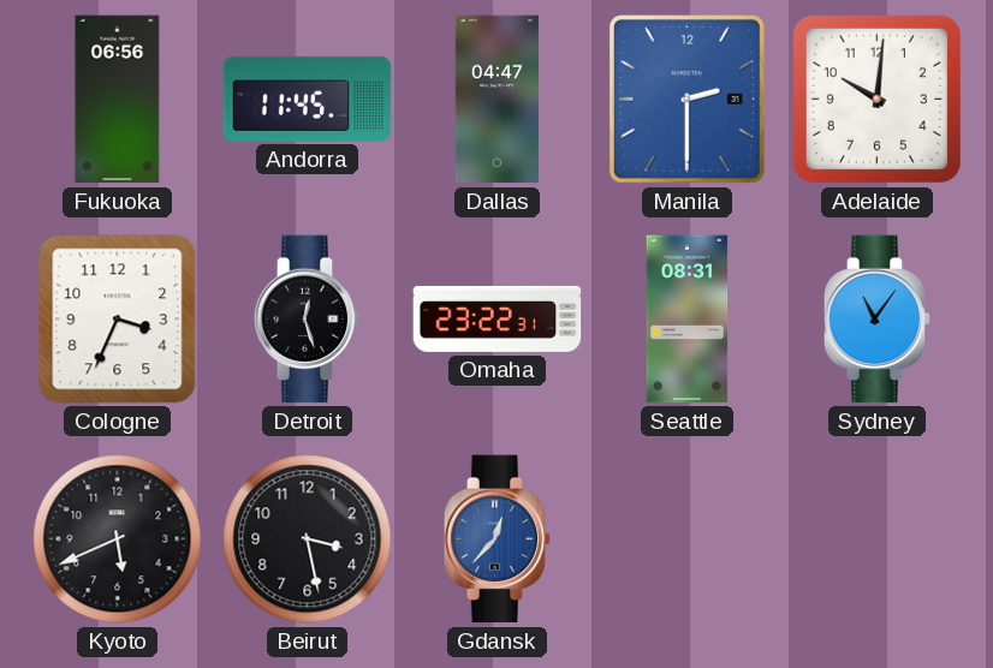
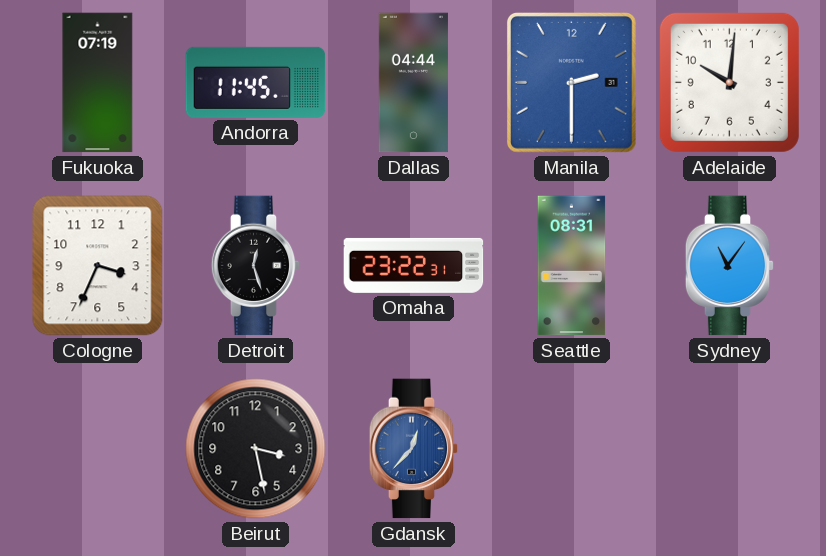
Fukuoka: 06:56 -> 07:19
Dallas: 04:47 -> 04:44
Kyoto: 5:41 -> none
